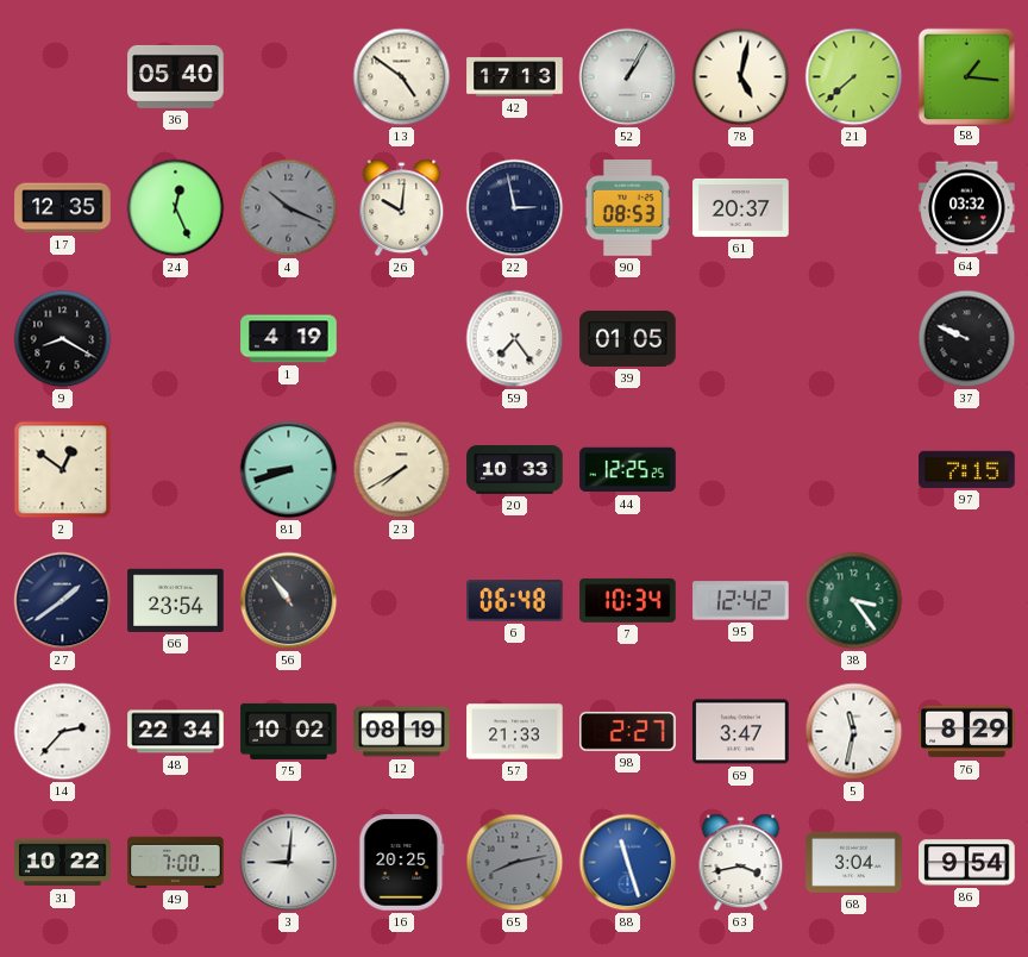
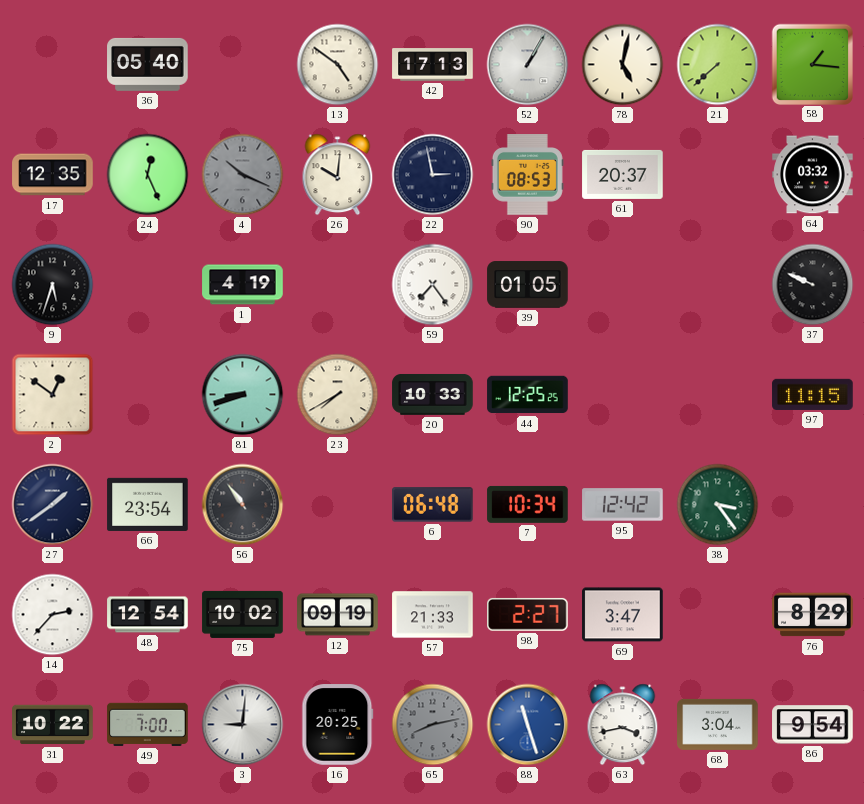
9: 8:20 -> 5:33
97: 7:15 -> 11:15
48: 22:34 -> 12:54
12: 08:19 -> 09:19
5: 11:32 -> none
